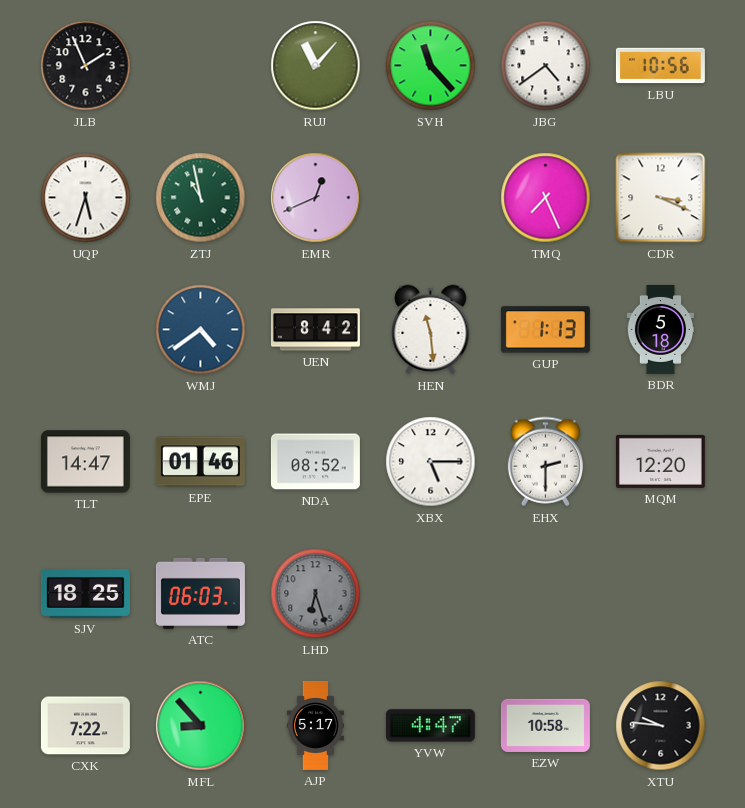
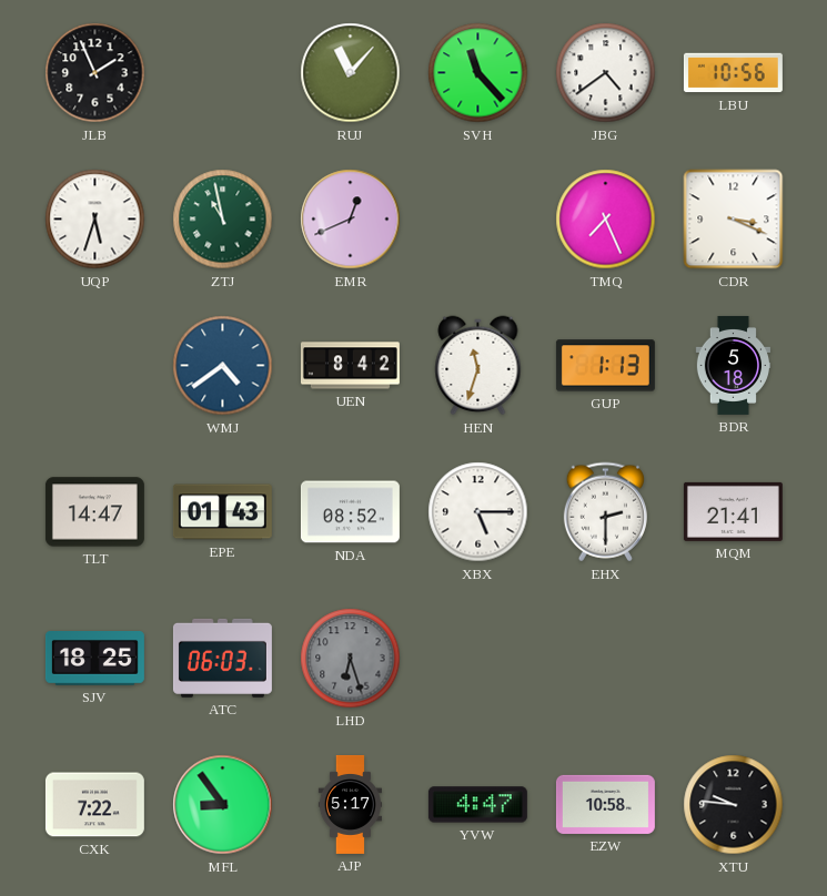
HEN: 11:29 -> 11:33
EPE: 01:46 -> 01:43
MQM: 12:20 -> 21:41
MFL: 8:53 -> 8:54
